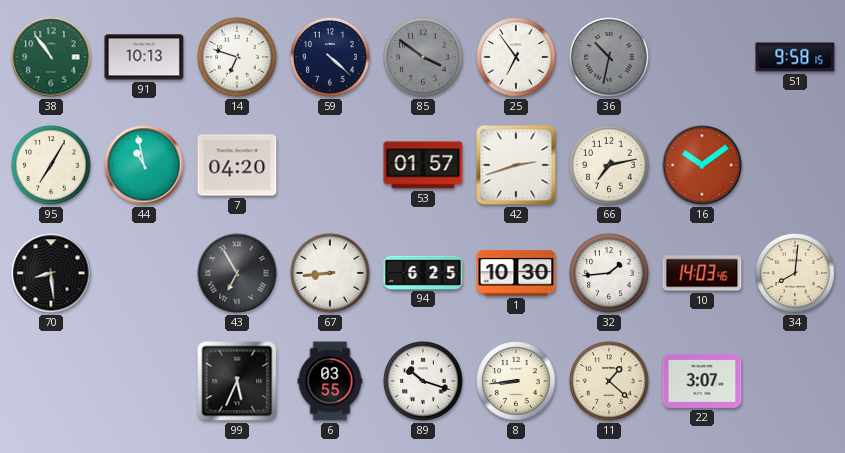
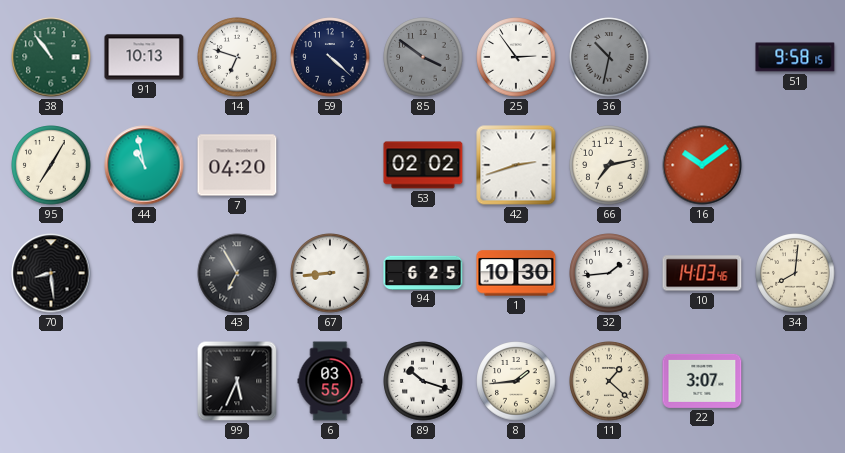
25: 6:54 -> 2:54
53: 01:57 -> 02:02
8: 8:44 -> 1:44
